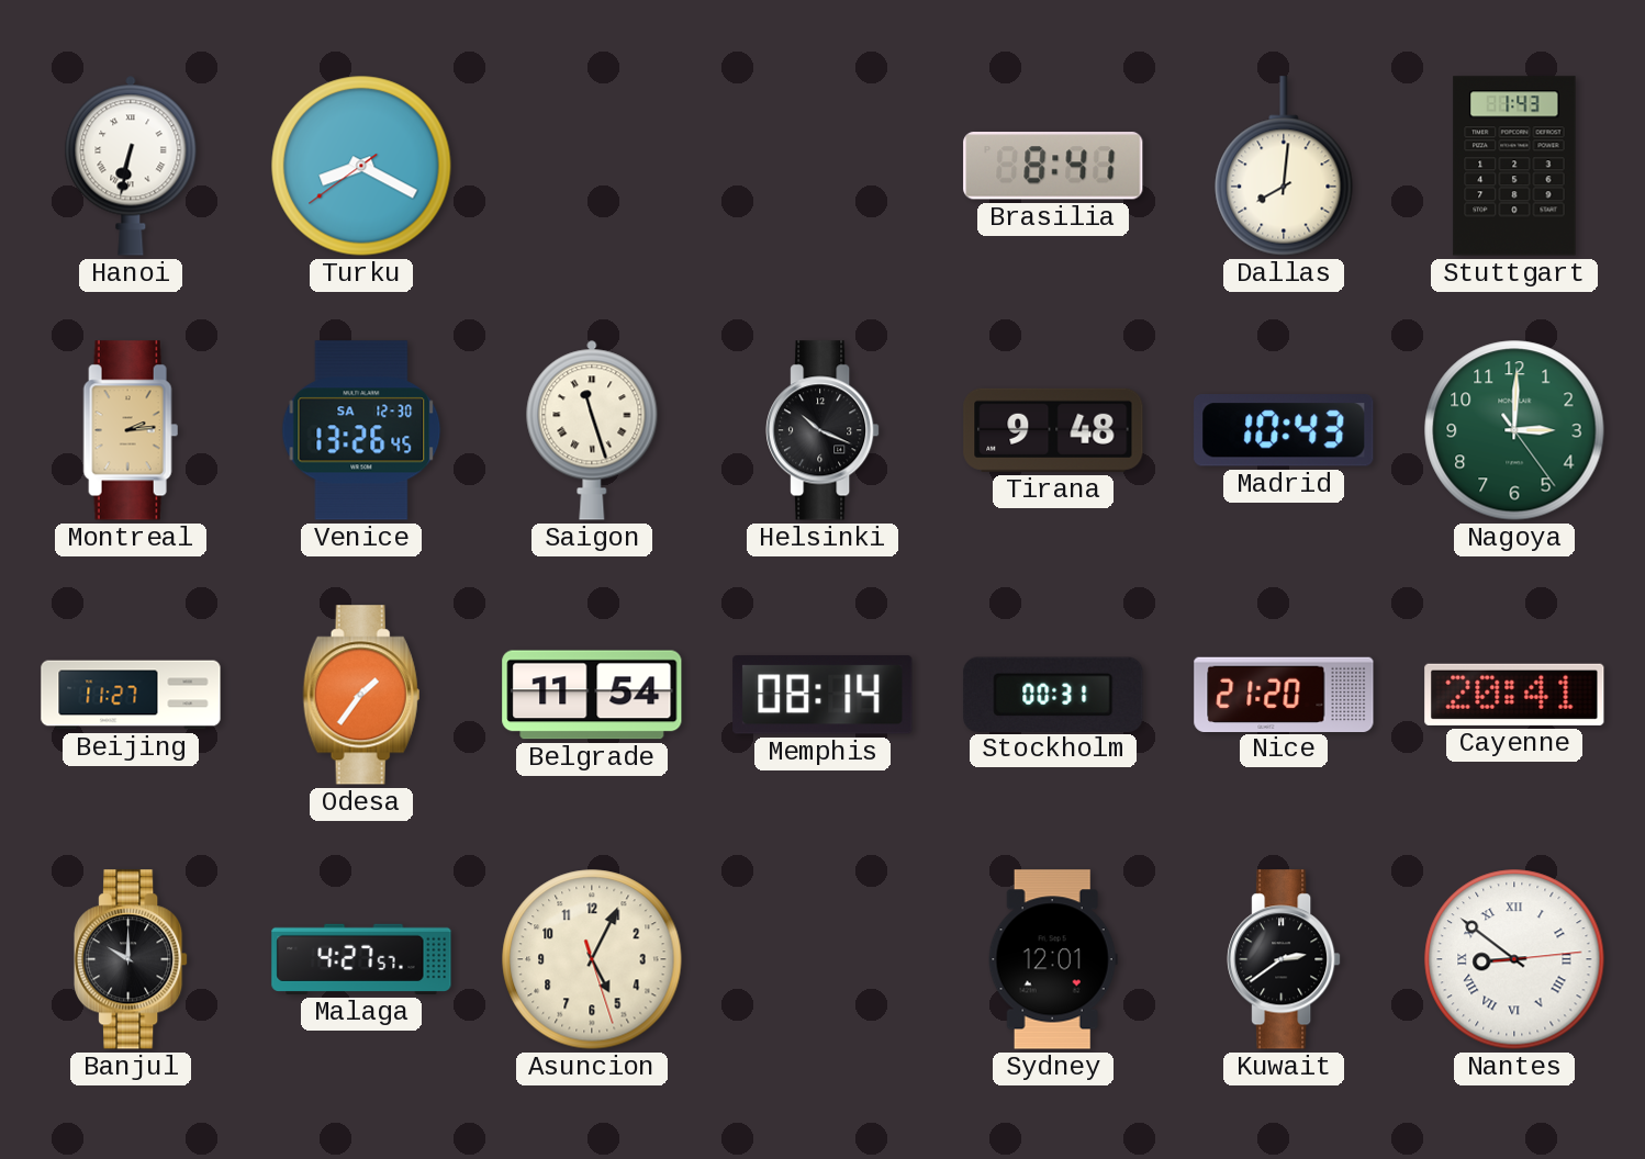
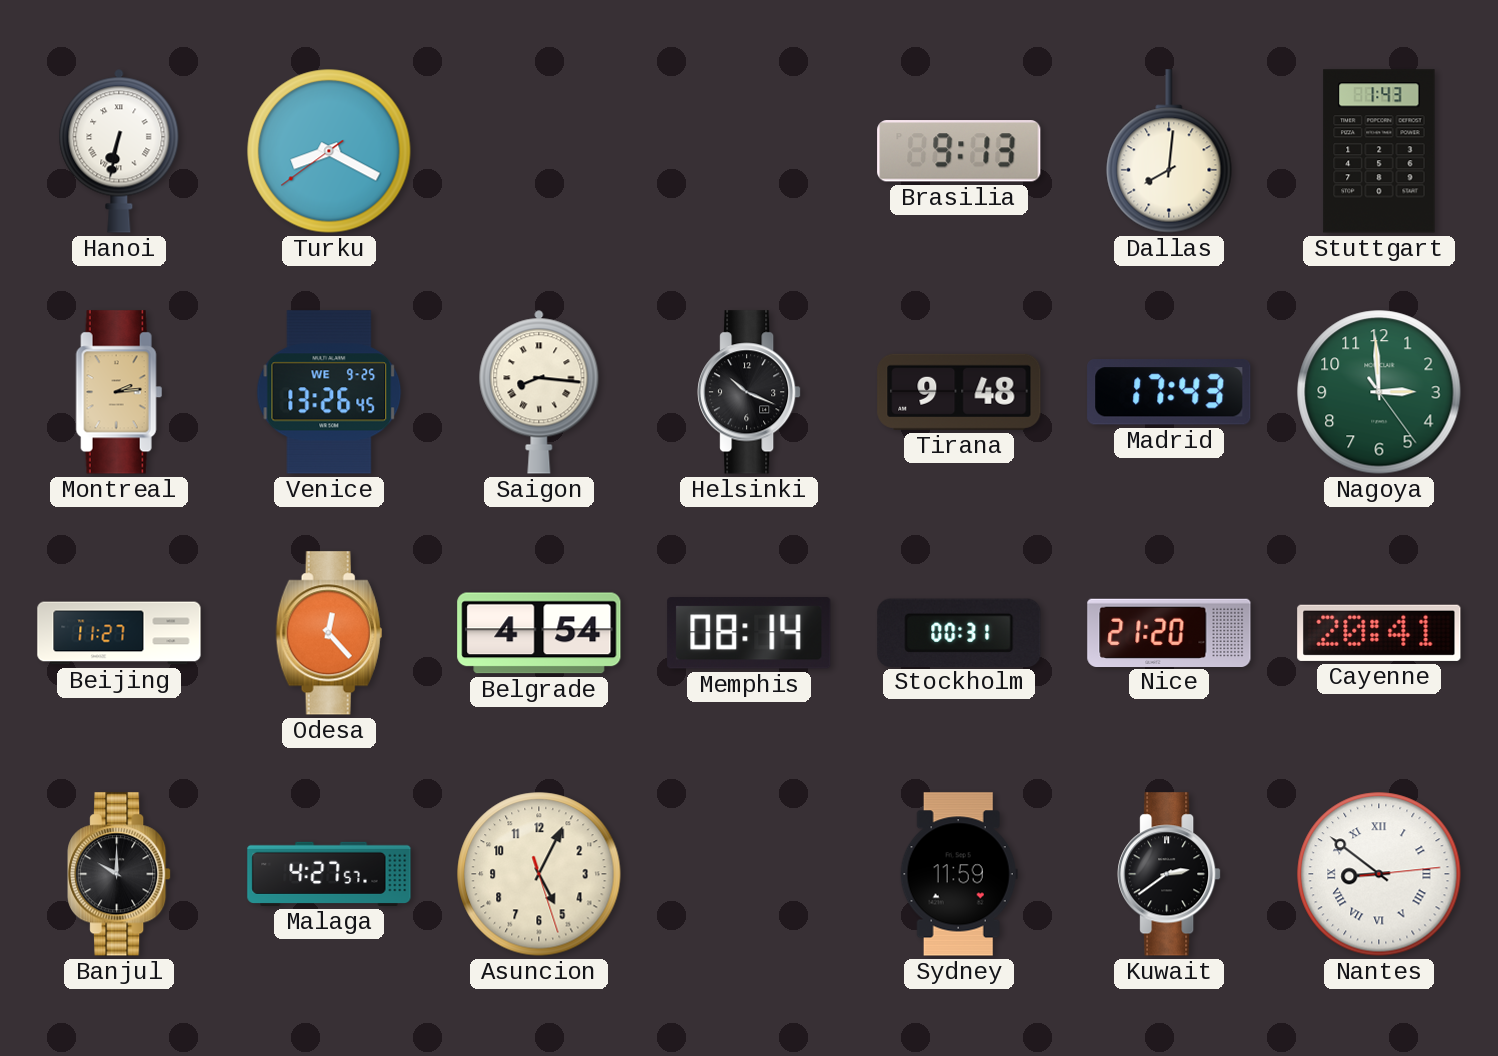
Brasilia: 8:41 -> 9:13
Venice date: SA 12-30 -> WE 9-25
Saigon: 11:27 -> 8:16
Madrid: 10:43 -> 17:43
Nagoya: 3:00 -> 2:59
Odesa: 1:36 -> 12:23
Belgrade: 11:54 -> 4:54
Sydney: 12:01 -> 11:59
